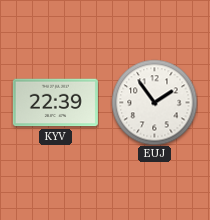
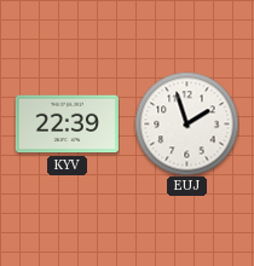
EUJ: 1:54 -> 1:57
